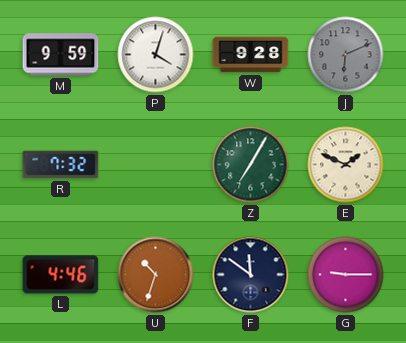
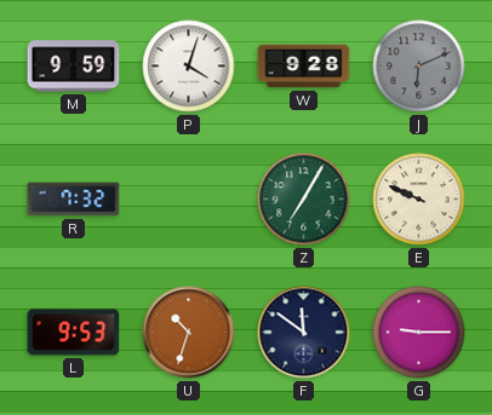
E: 1:49 -> 9:49
L: 4:46 -> 9:53
